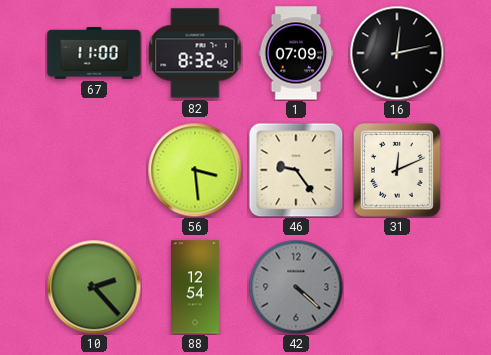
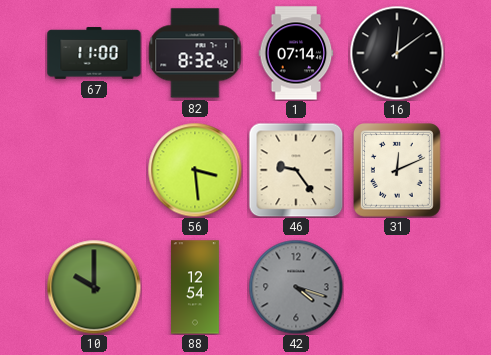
1: 07:09 -> 07:14
16: 12:13 -> 12:09
10: 2:23 -> 10:00
42: 4:22 -> 4:18
